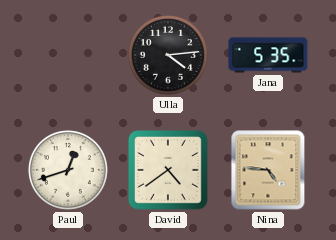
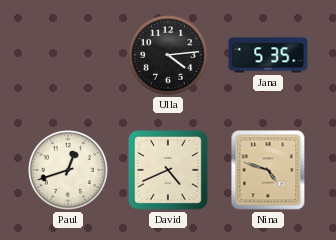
David: 4:39 -> 4:41
Nina: 4:46 -> 4:48
